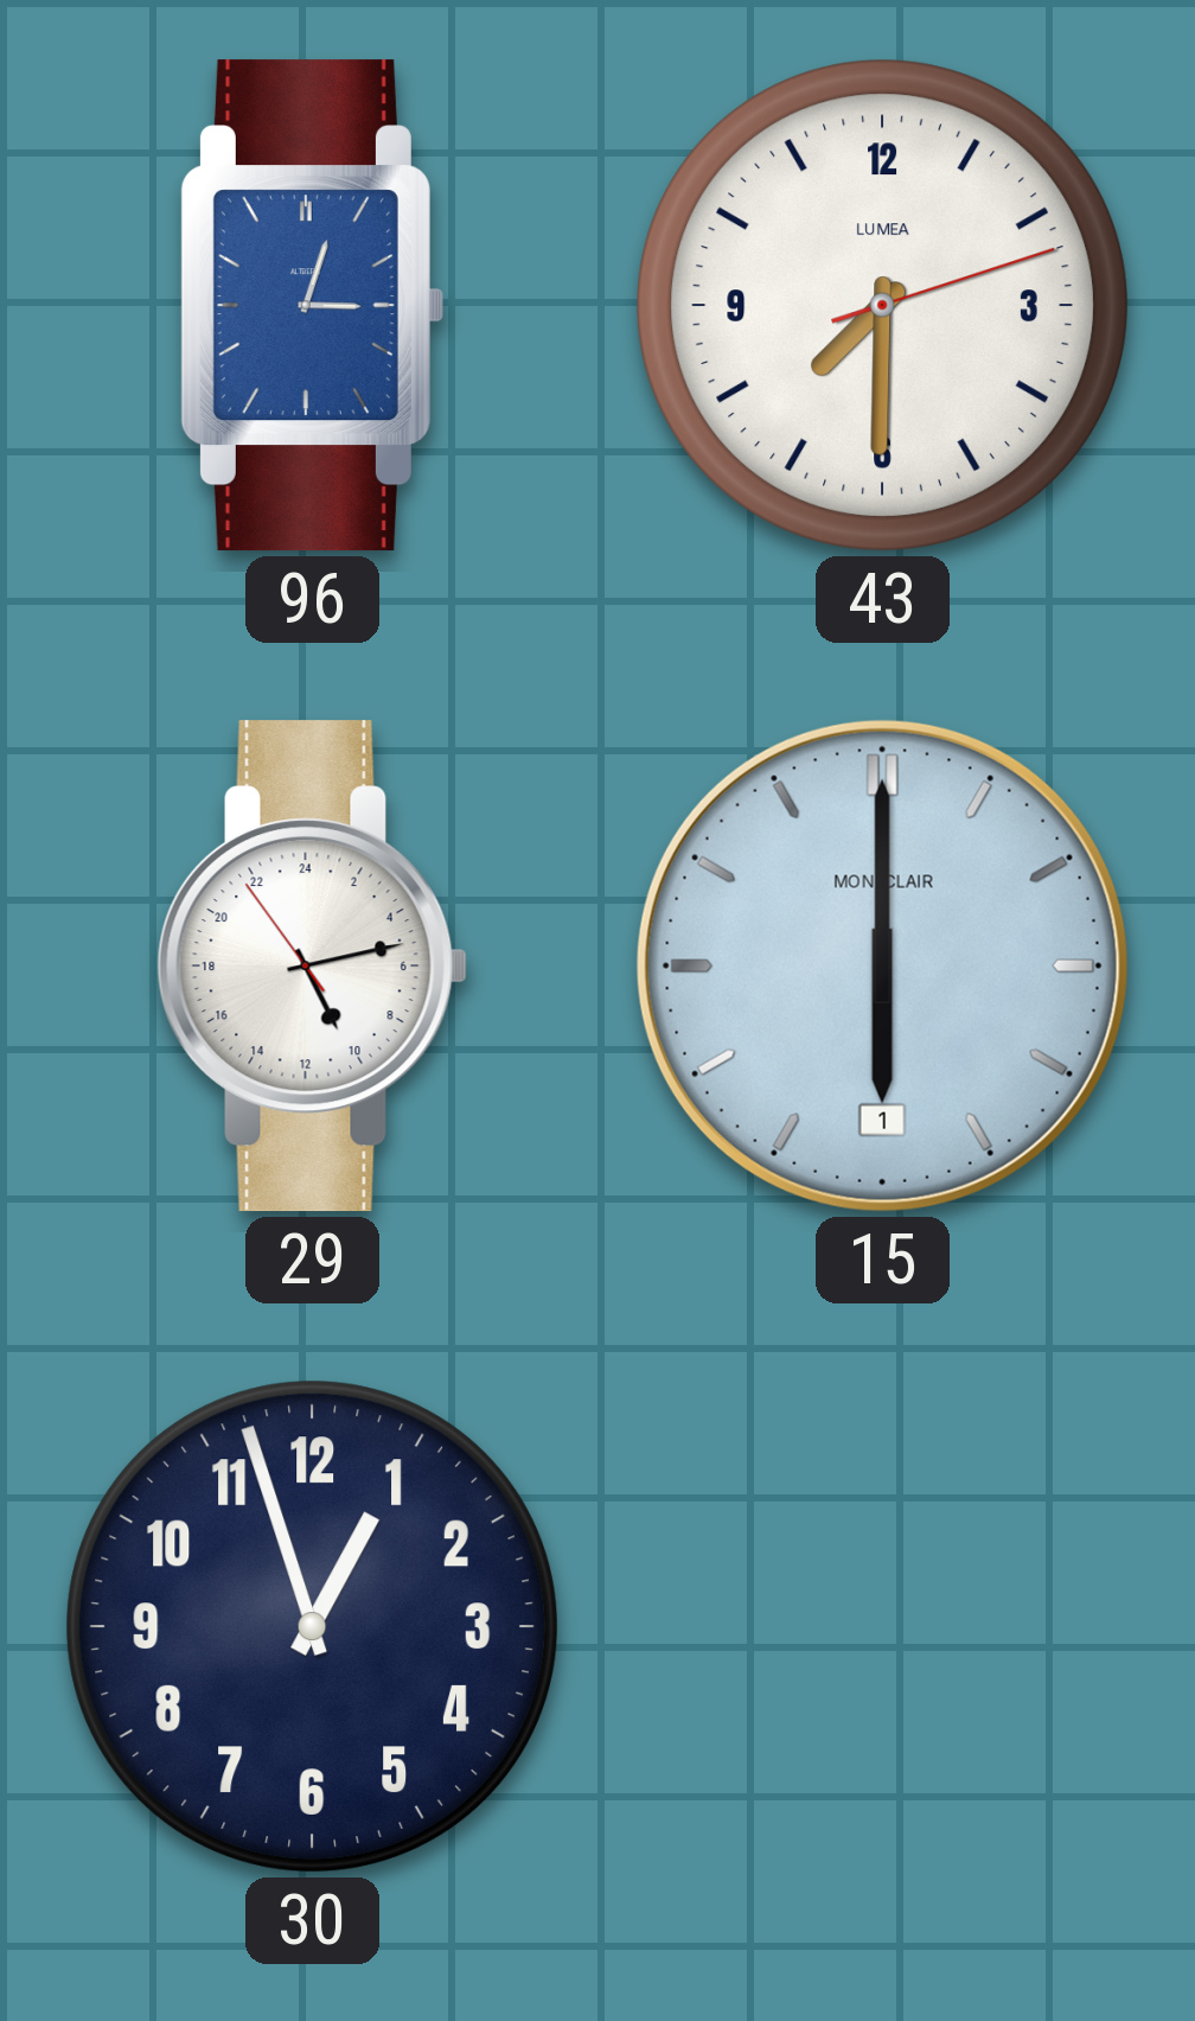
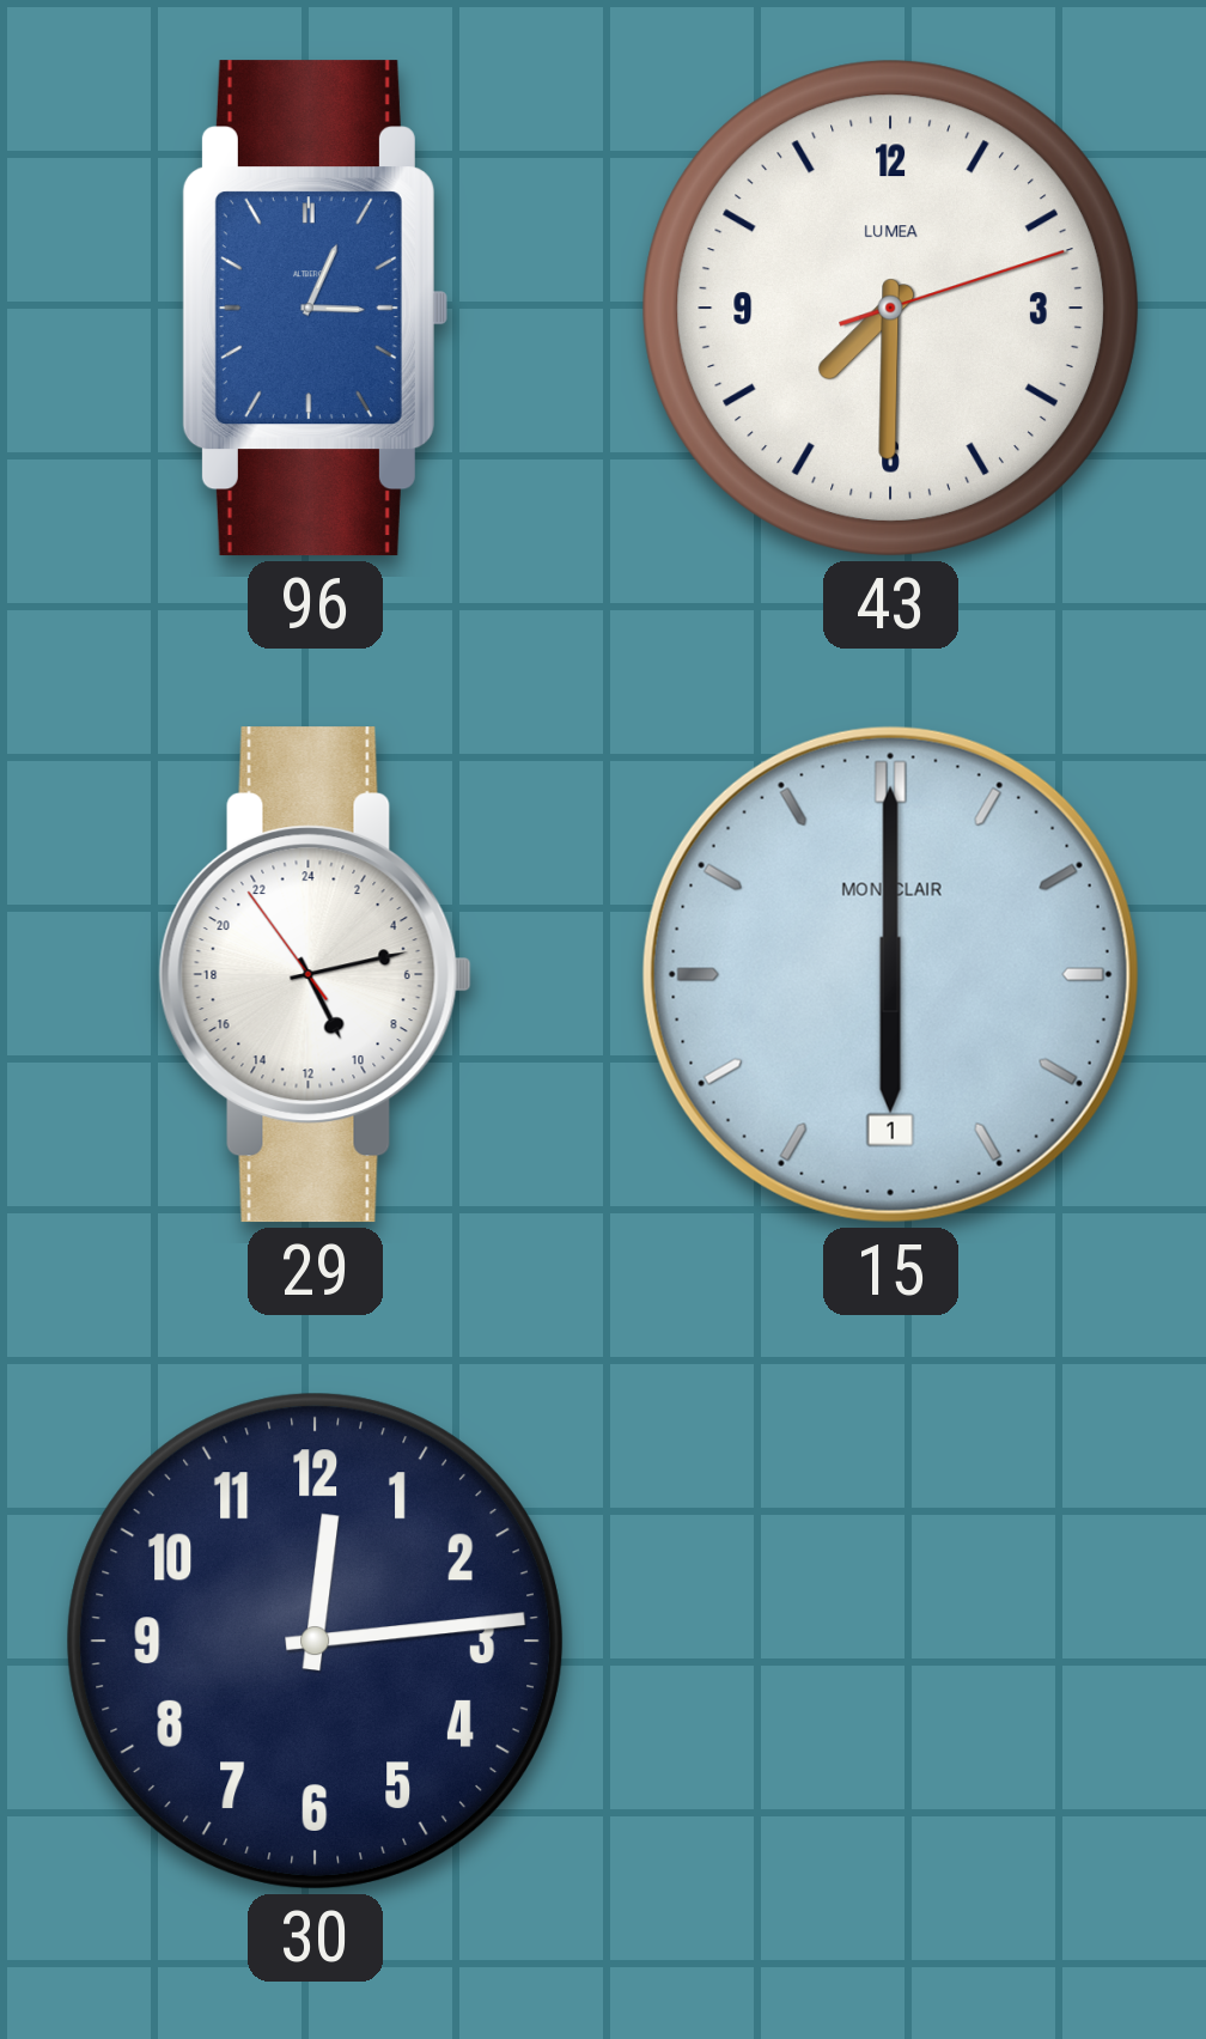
96: 3:03 -> 3:04
30: 12:57 -> 12:14
